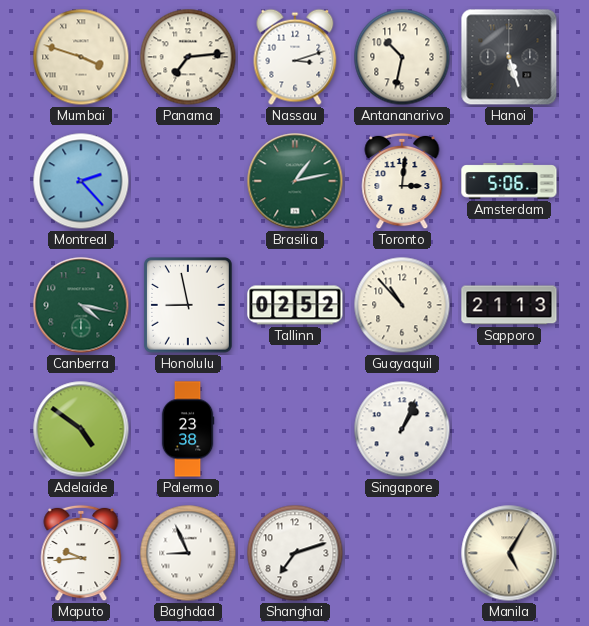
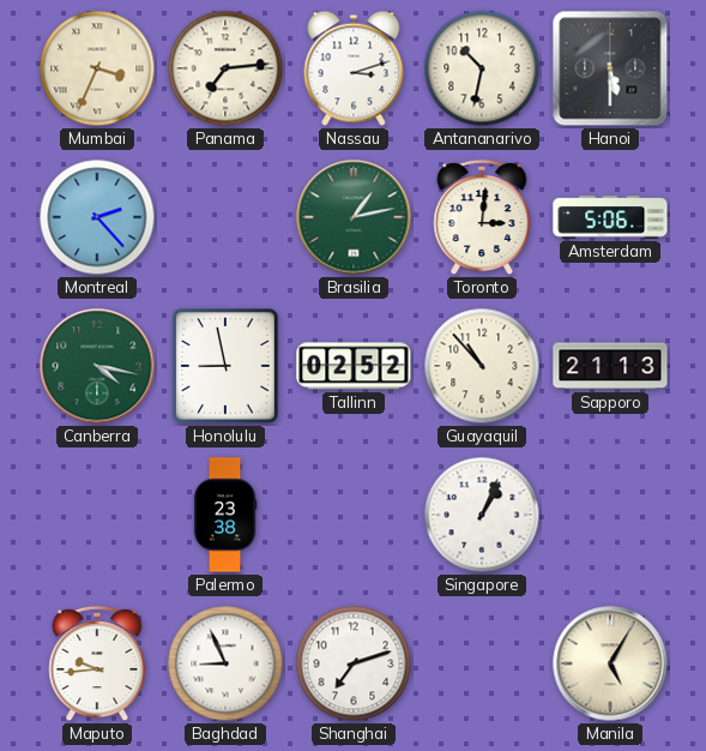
Mumbai: 3:48 -> 3:34
Hanoi: 5:27 -> 5:30
Adelaide: 4:51 -> none
